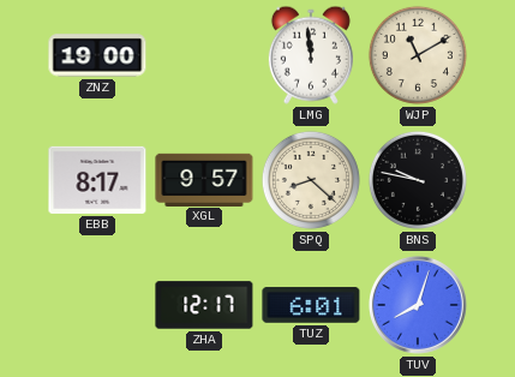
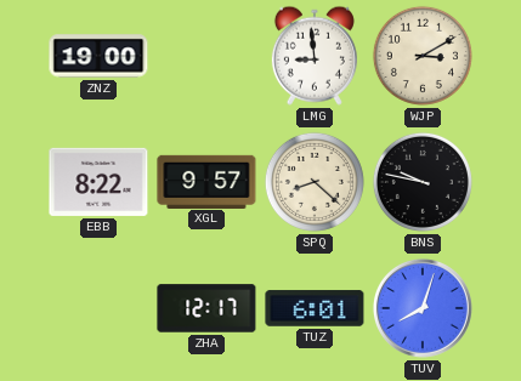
LMG: 11:59 -> 8:59
WJP: 11:10 -> 3:10
EBB: 8:17 -> 8:22
